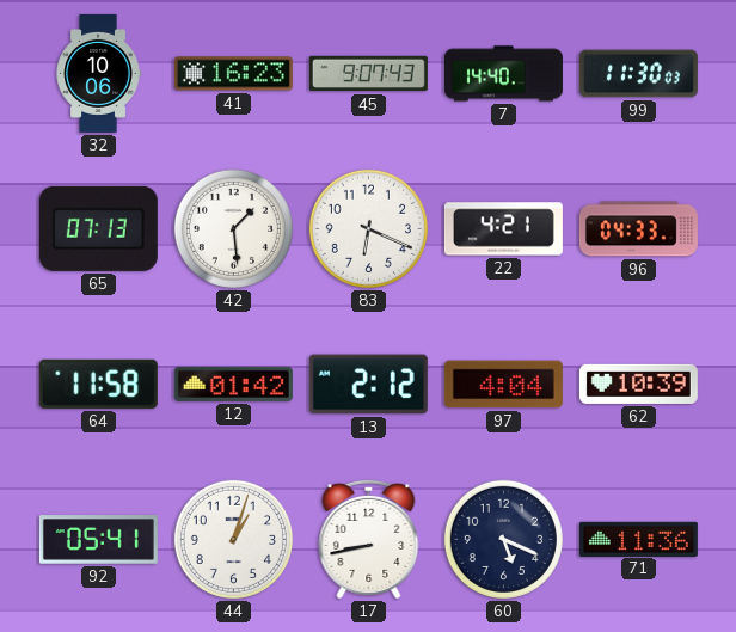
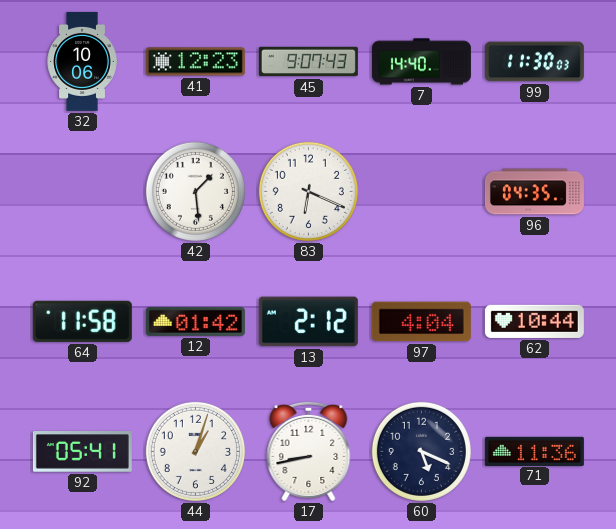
41: 16:23 -> 12:23
65: 07:13 -> none
22: 4:21 -> none
96: 04:33 -> 04:35
62: 10:39 -> 10:44
